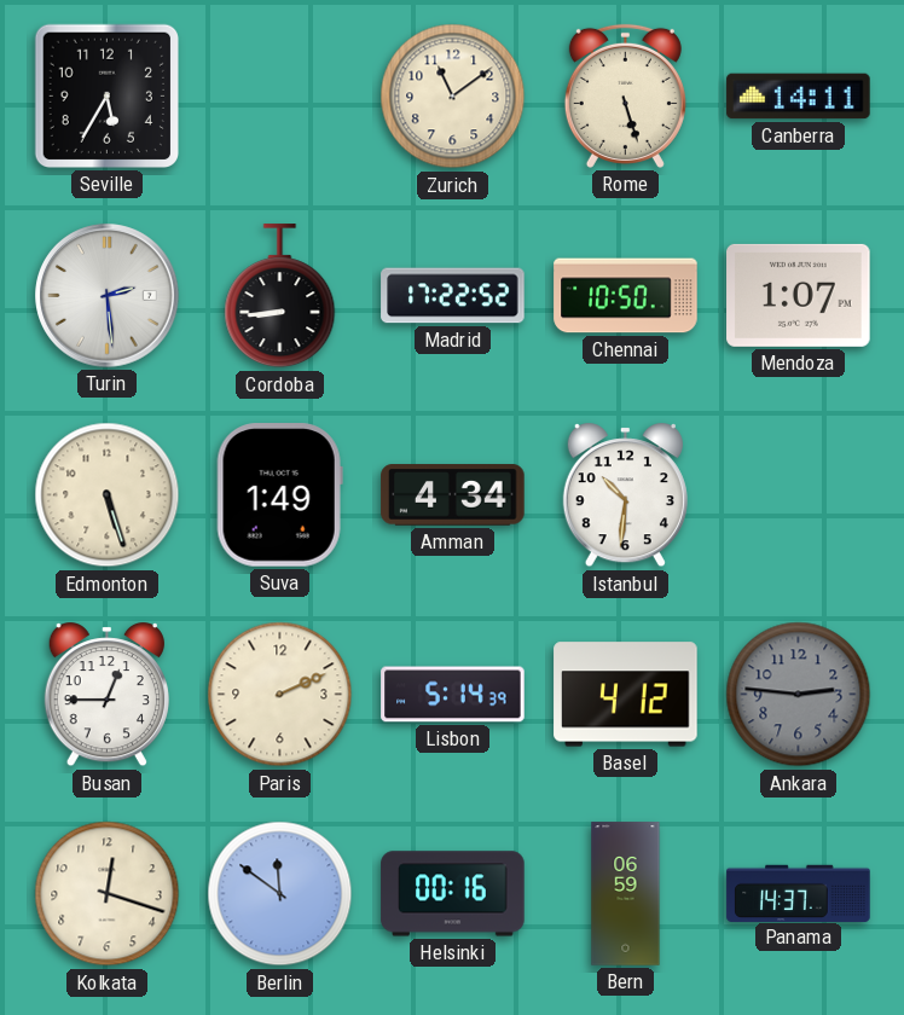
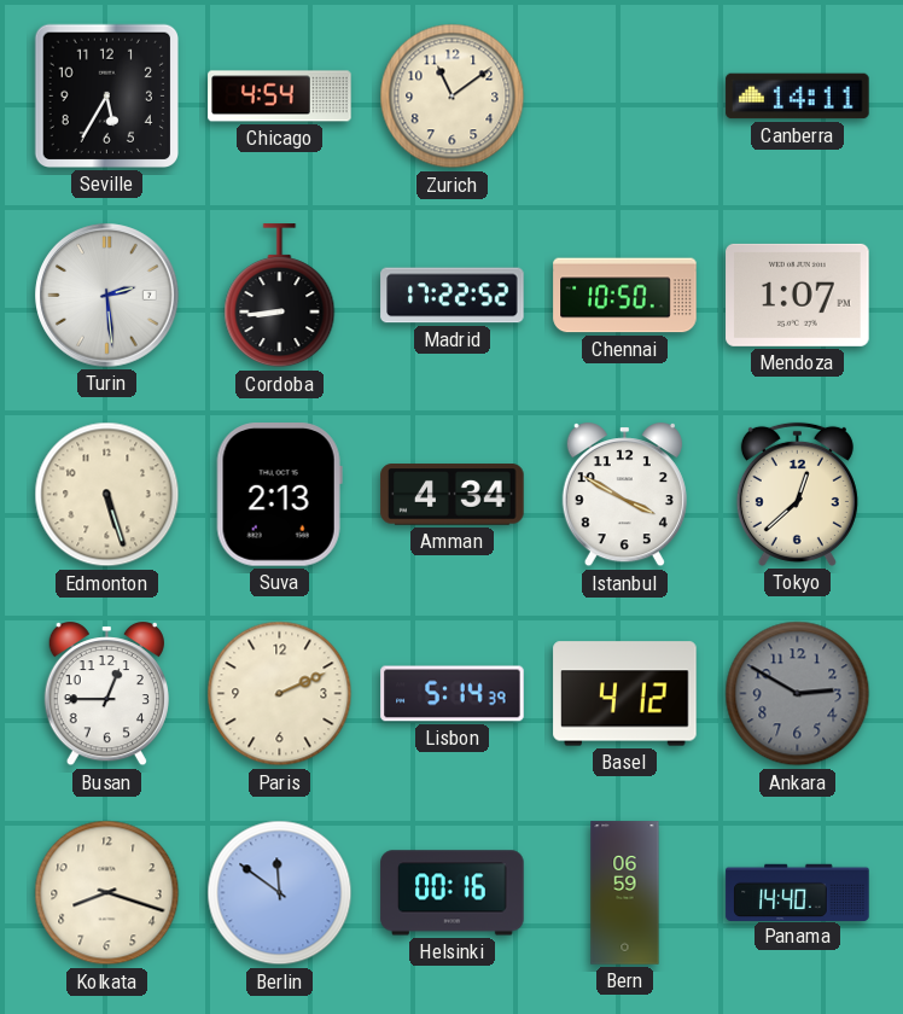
Chicago: none -> 4:54
Rome: 5:27 -> none
Suva: 1:49 -> 2:13
Istanbul: 10:31 -> 3:50
Tokyo: none -> 12:38
Ankara: 2:46 -> 2:50
Kolkata: 12:18 -> 8:18
Panama: 14:37 -> 14:40
